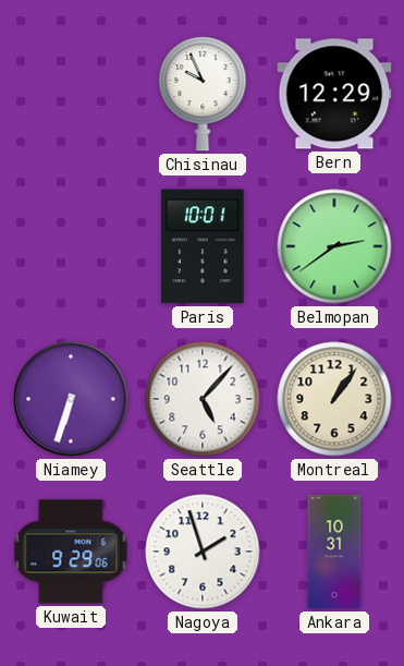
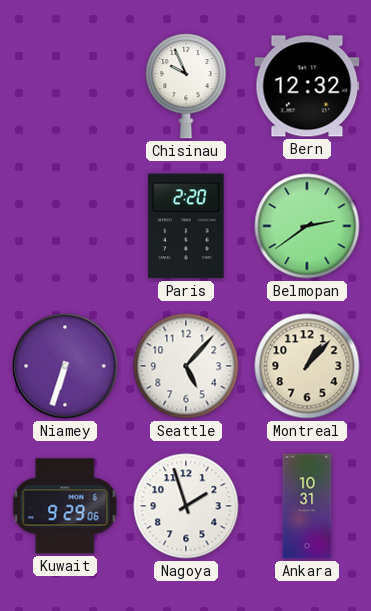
Bern: 12:29 -> 12:32
Paris: 10:01 -> 2:20
Montreal: 1:06 -> 1:07
